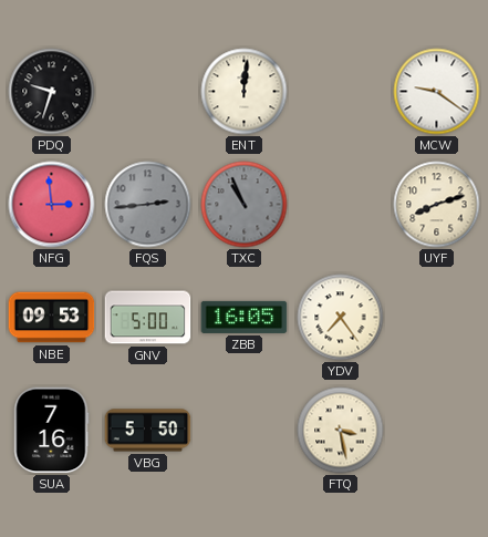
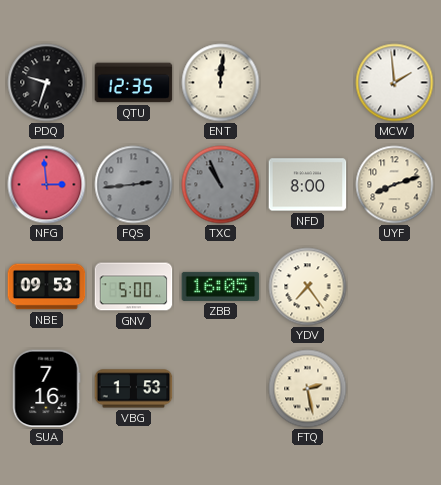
QTU: none -> 12:35
MCW: 9:21 -> 1:59
NFD: none -> 8:00
VBG: 5:50 -> 1:53
FTQ: 3:28 -> 2:28
